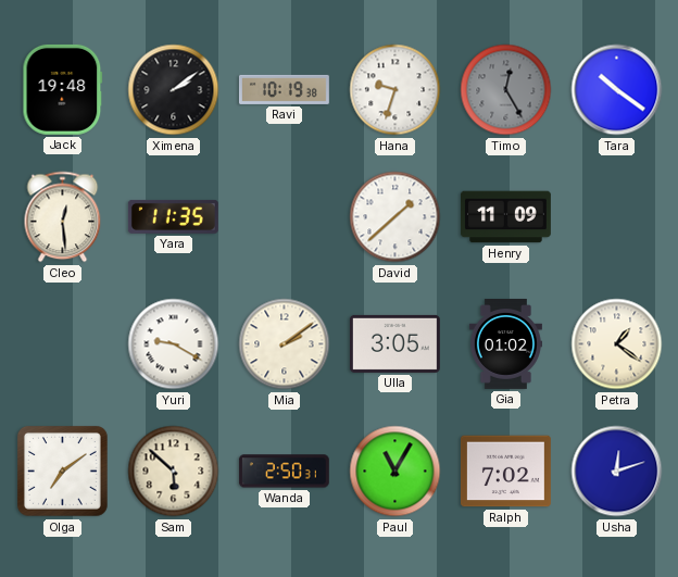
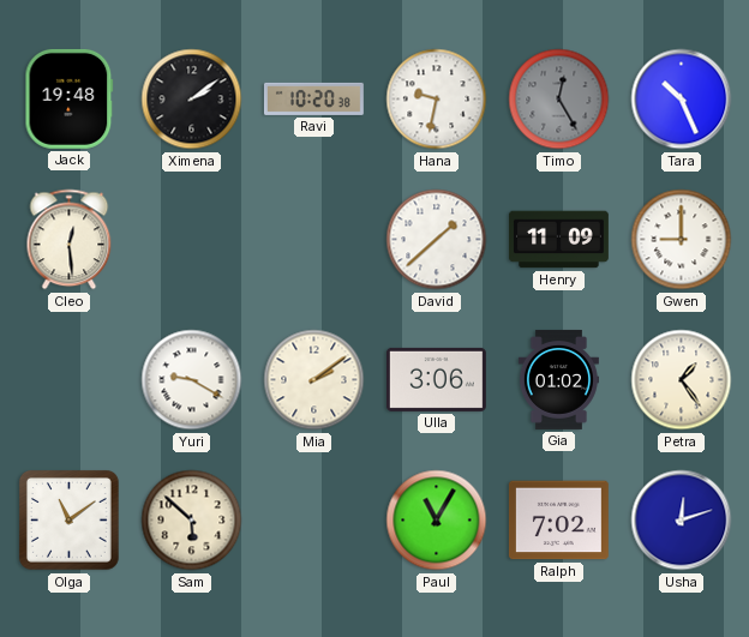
Ravi: 10:19 -> 10:20
Hana: 9:33 -> 9:32
Tara: 10:21 -> 10:26
Yara: 11:35 -> none
Gwen: none -> 9:00
Ulla: 3:05 -> 3:06
Petra: 1:21 -> 1:24
Olga: 7:09 -> 11:09
Wanda: 2:50 -> none
